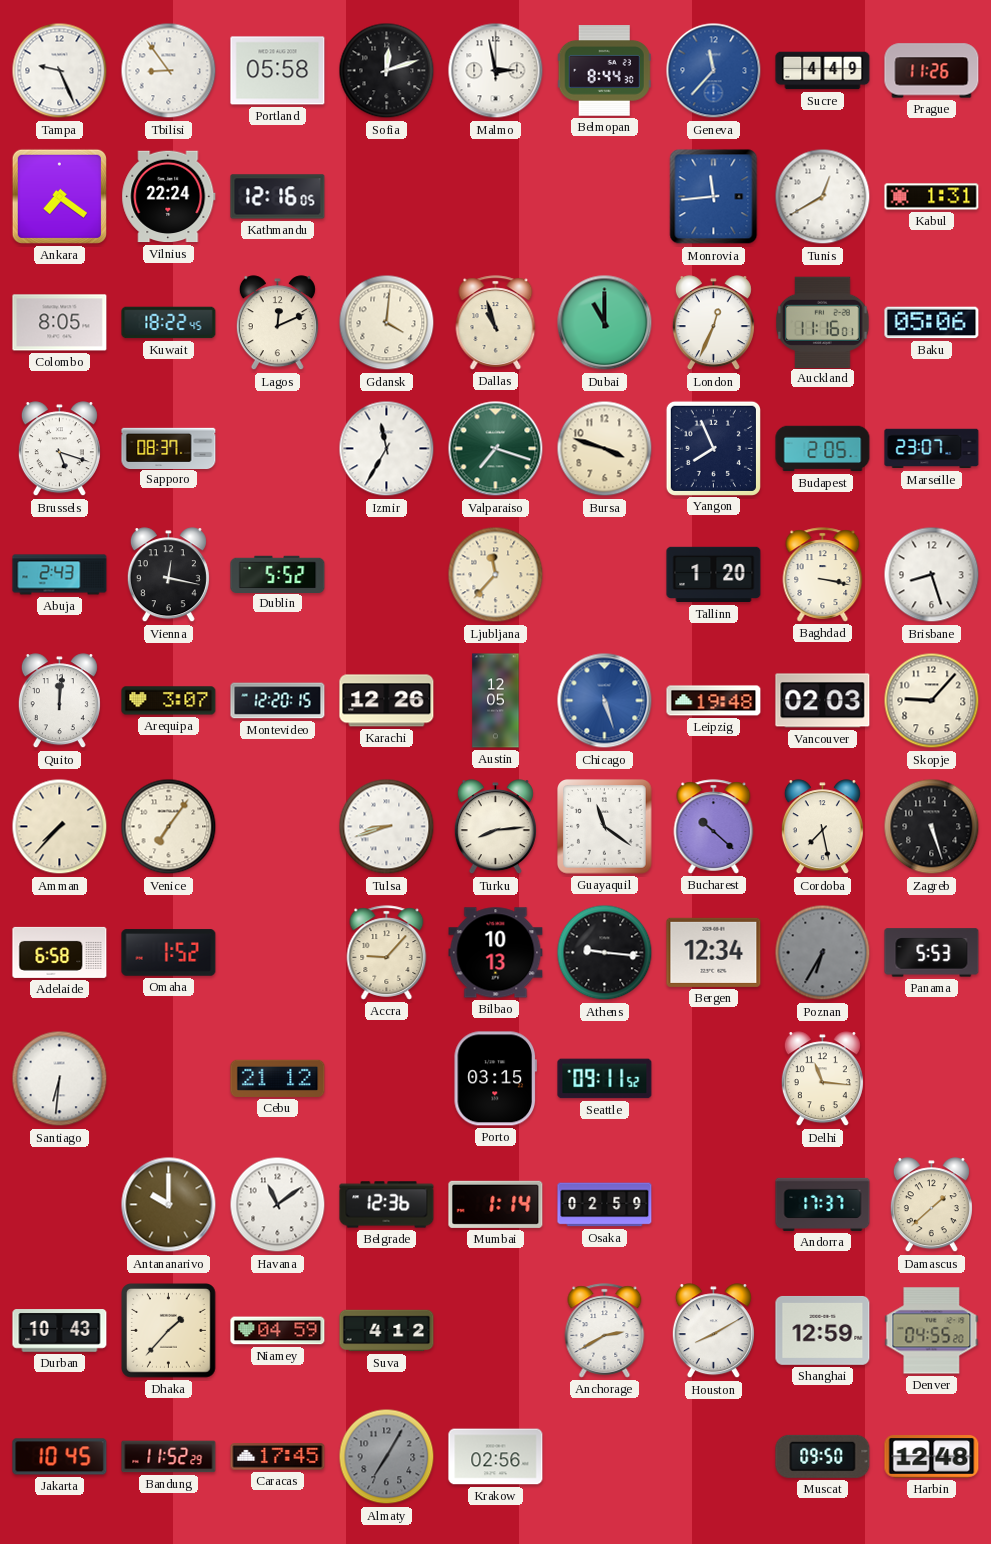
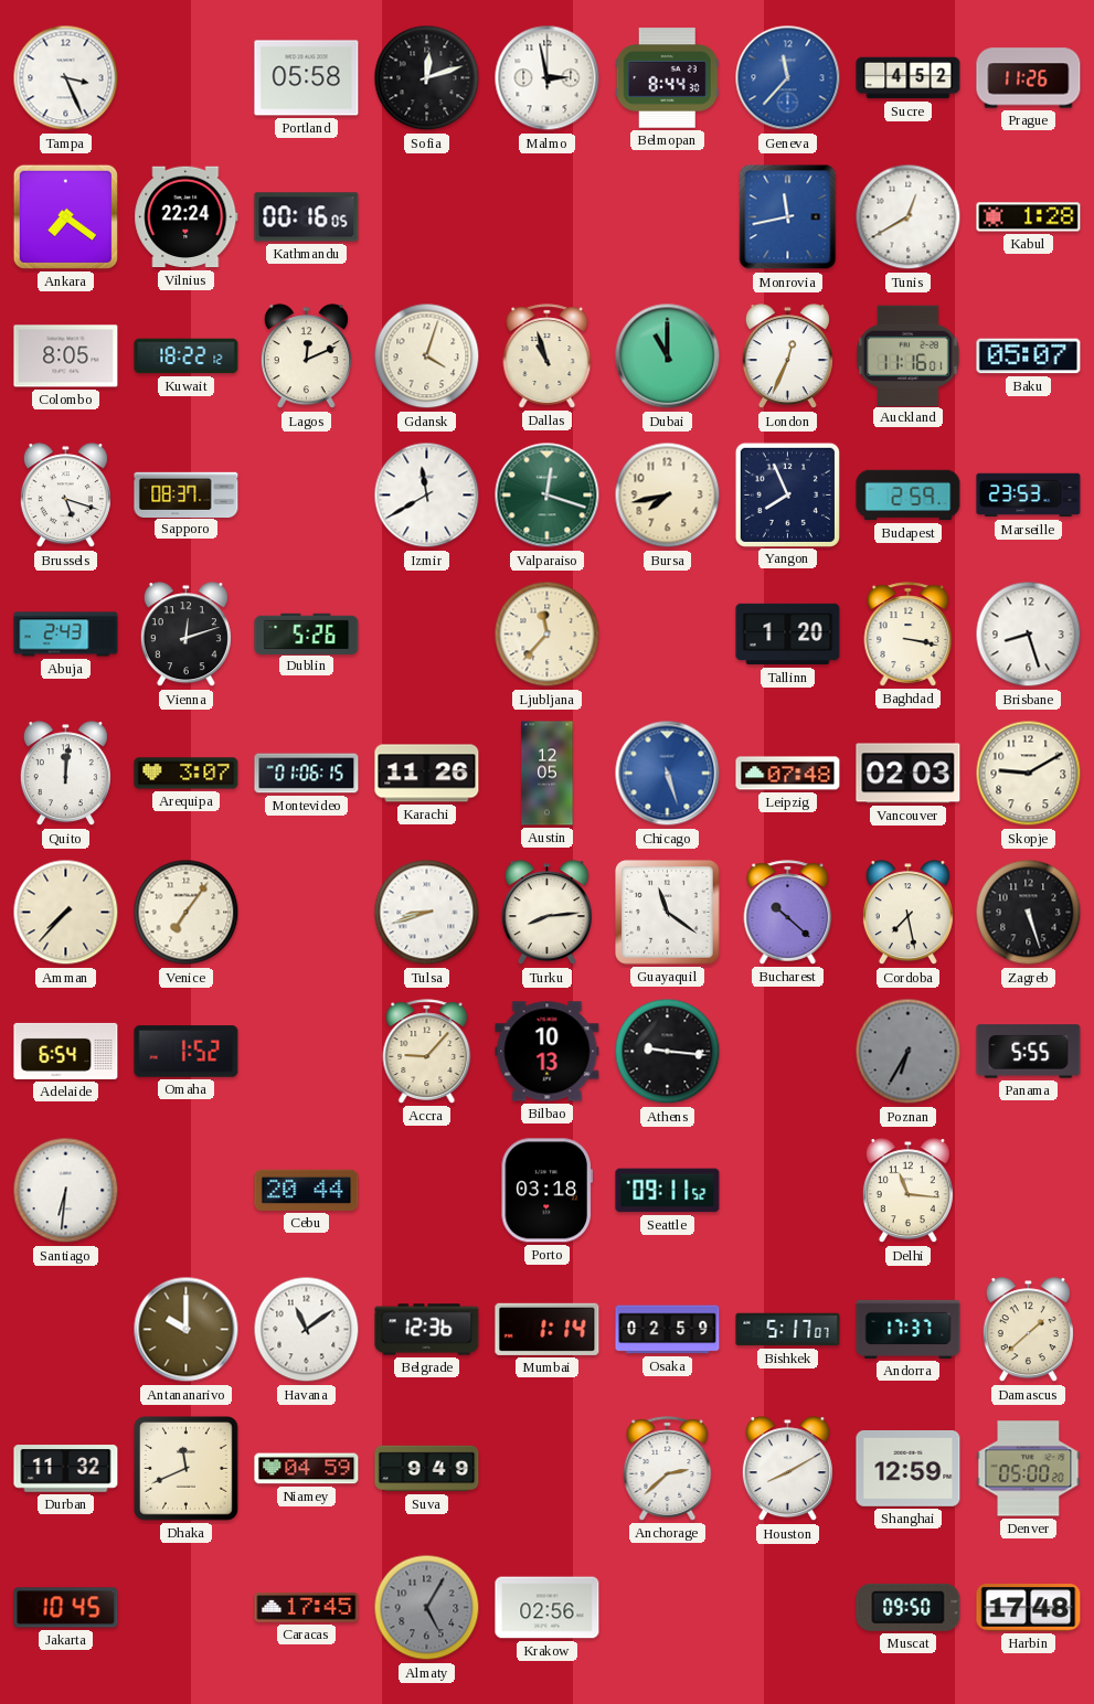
Tampa: 9:26 -> 3:26
Tbilisi: 8:54 -> none
Sucre: 4:49 -> 4:52
Kathmandu: 12:16 -> 00:16
Monrovia: 11:44 -> 11:43
Kabul: 1:31 -> 1:28
Kuwait: 18:22:45 -> 18:22:12
Gdansk: 4:01 -> 4:03
Baku: 05:06 -> 05:07
Izmir: 11:35 -> 11:40
Valparaiso: 7:18 -> 12:18
Bursa: 3:48 -> 7:43
Budapest: 2:05 -> 2:59
Marseille: 23:07 -> 23:53
Vienna: 12:17 -> 12:12
Dublin: 5:52 -> 5:26
Montevideo: 12:20 -> 01:06
Karachi: 12:26 -> 11:26
Leipzig: 19:48 -> 07:48
Skopje: 9:07 -> 9:10
Adelaide: 6:58 -> 6:54
Bergen: 12:34 -> none
Panama: 5:53 -> 5:55
Cebu: 21:12 -> 20:44
Porto: 03:15 -> 03:18
Bishkek: none -> 5:17
Durban: 10:43 -> 11:32
Dhaka: 1:37 -> 11:41
Suva: 4:12 -> 9:49
Anchorage: 2:40 -> 2:38
Denver: 04:55 -> 05:00
Bandung: 11:52 -> none
Almaty: 7:05 -> 5:05
Harbin: 12:48 -> 17:48
